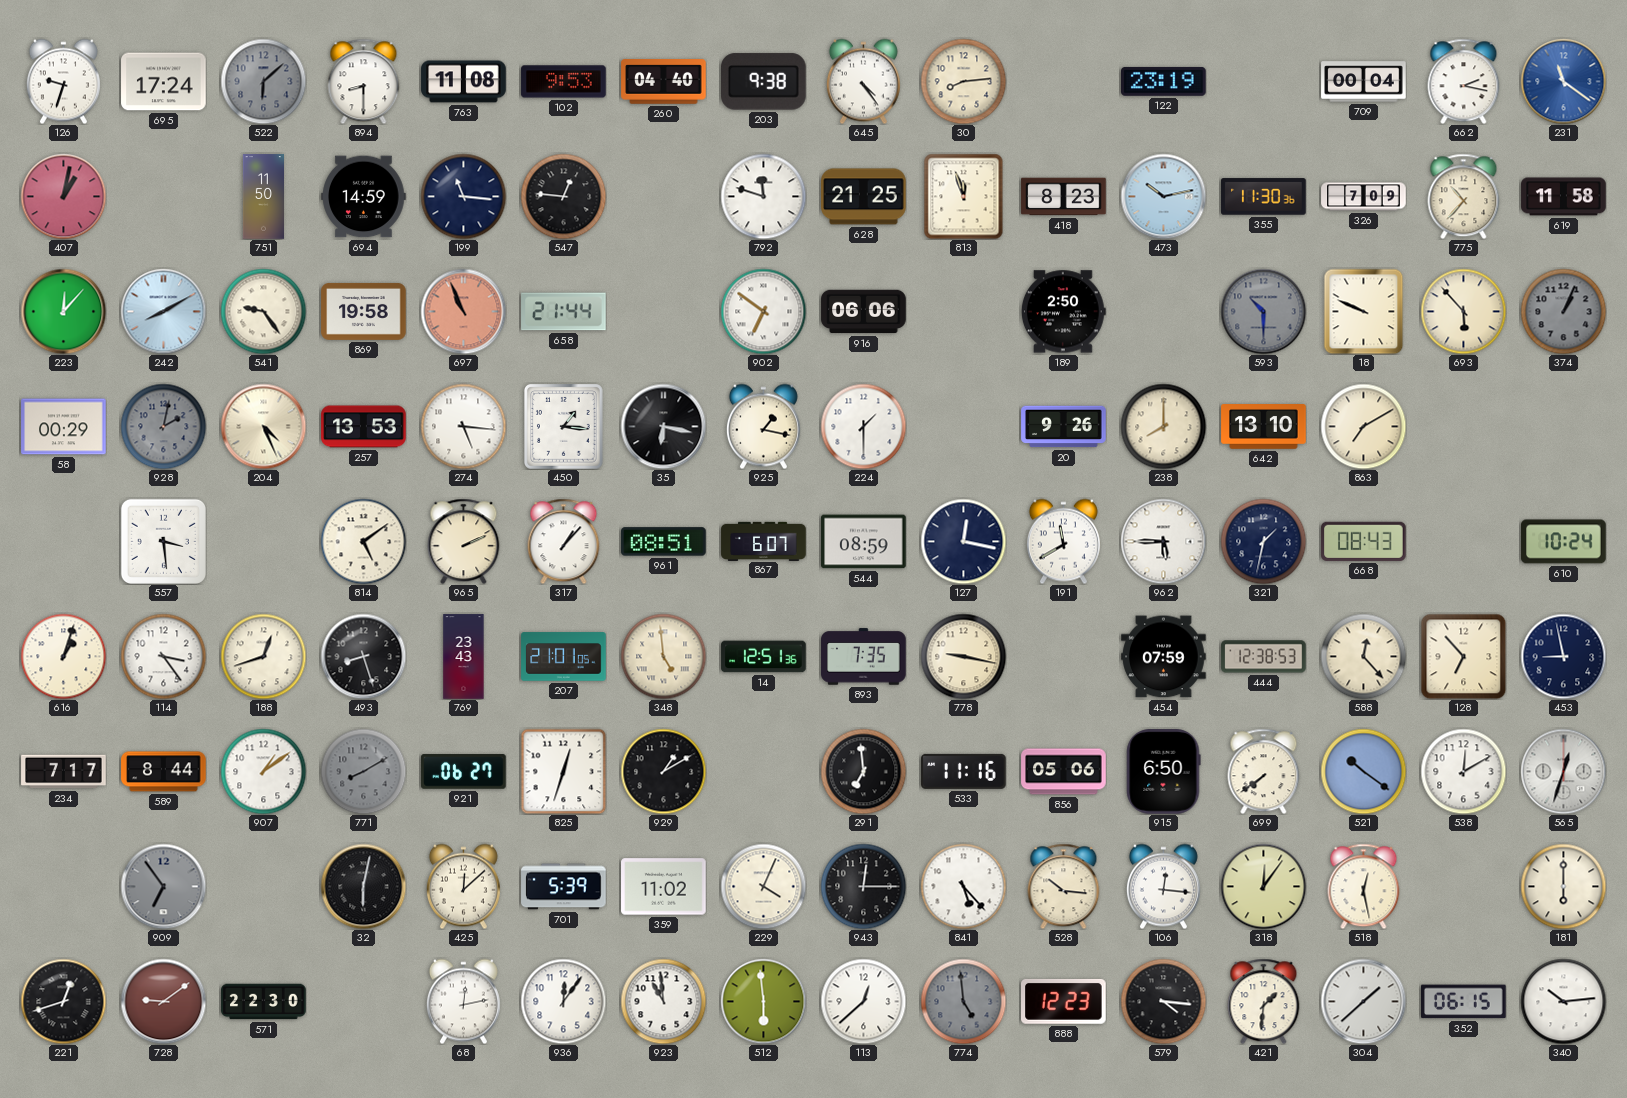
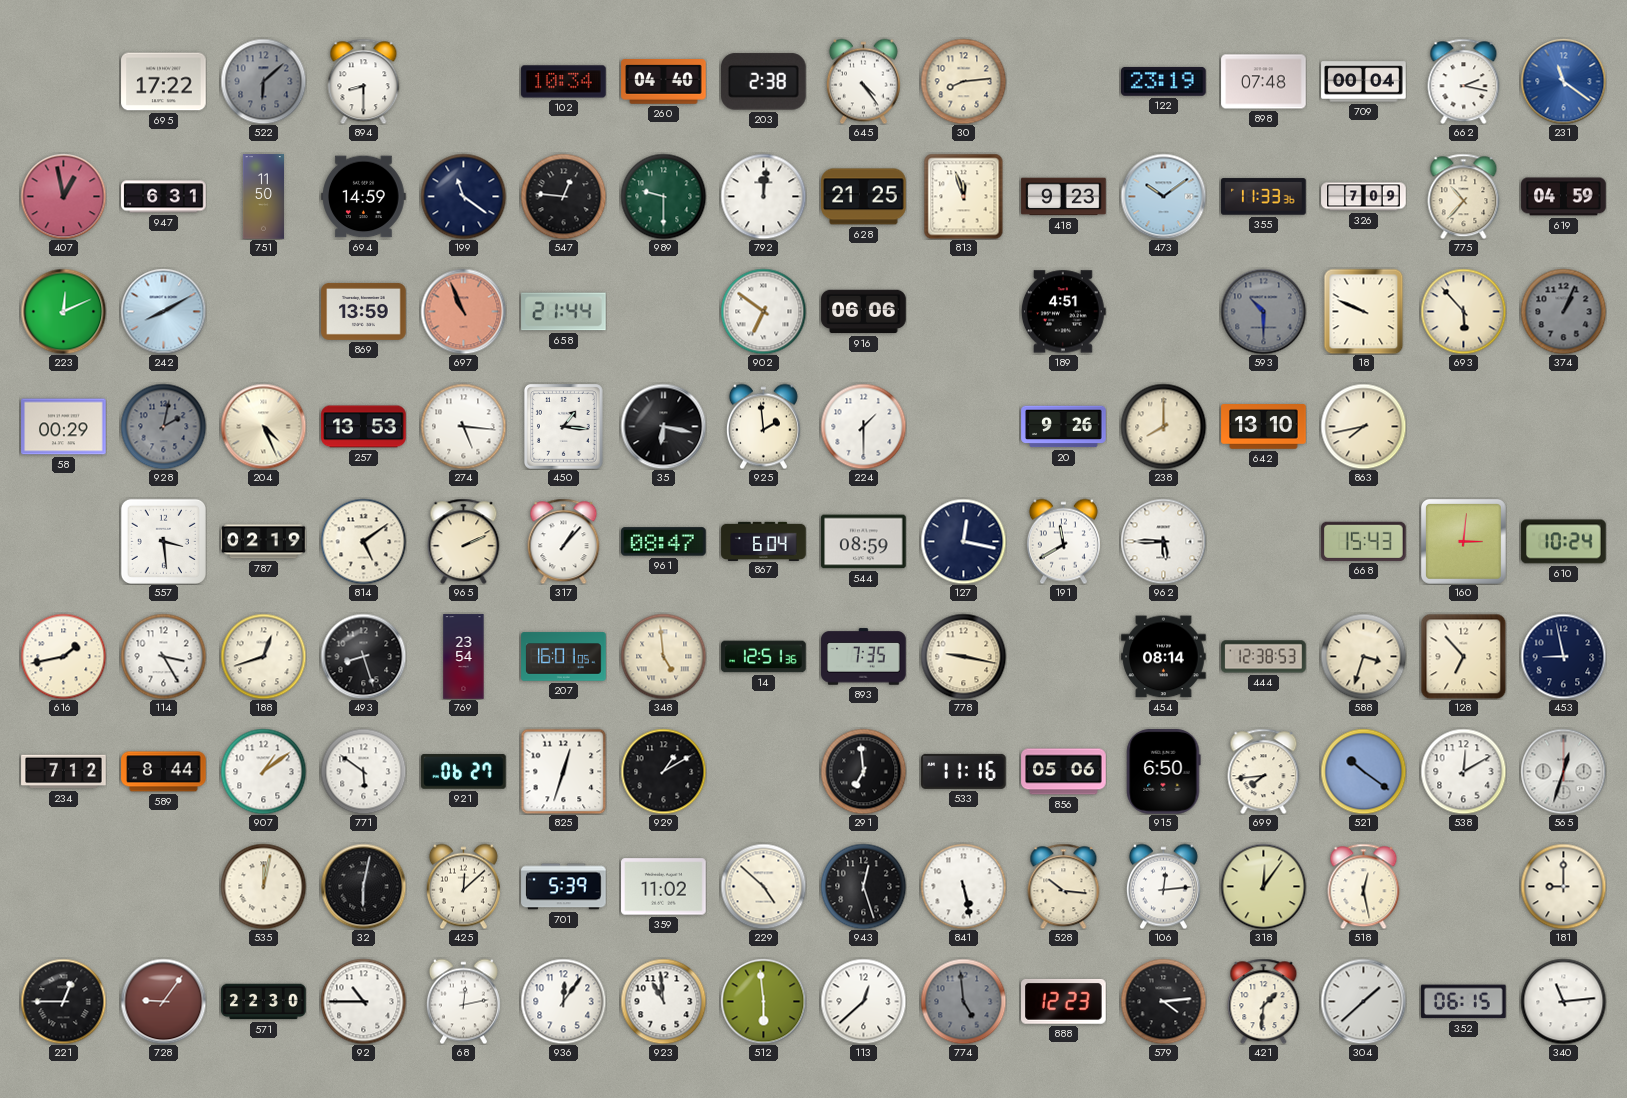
126: 9:33 -> none
695: 17:24 -> 17:22
763: 11:08 -> none
102: 9:53 -> 10:34
203: 9:38 -> 2:38
898: none -> 07:48
407: 1:02 -> 12:58
947: none -> 6:31
199: 11:16 -> 11:21
989: none -> 9:30
792: 11:48 -> 12:01
418: 8:23 -> 9:23
473: 10:13 -> 10:09
355: 11:30 -> 11:33
619: 11:58 -> 04:59
223: 12:07 -> 12:11
541: 9:24 -> none
869: 19:58 -> 13:59
189: 2:50 -> 4:51
925: 1:17 -> 1:59
863: 7:10 -> 7:43
787: none -> 02:19
961: 08:51 -> 08:47
867: 6:07 -> 6:04
321: 1:32 -> none
668: 08:43 -> 15:43
160: none -> 3:01
616: 1:03 -> 1:43
114: 3:24 -> 3:25
769: 23:43 -> 23:54
207: 21:01 -> 16:01
454: 07:59 -> 08:14
588: 12:23 -> 3:33
234: 7:17 -> 7:12
771: 8:10 -> 5:51
771 dial: grey -> white
699: 7:39 -> 7:44
909: 6:54 -> none
535: none -> 12:02
229: 4:04 -> 4:52
943: 12:15 -> 12:27
841: 5:23 -> 5:28
106: 12:16 -> 12:14
181: 6:00 -> 9:00
221: 12:42 -> 12:45
728: 9:09 -> 9:06
92: none -> 10:45
579: 4:16 -> 4:14
340: 10:14 -> 11:14
